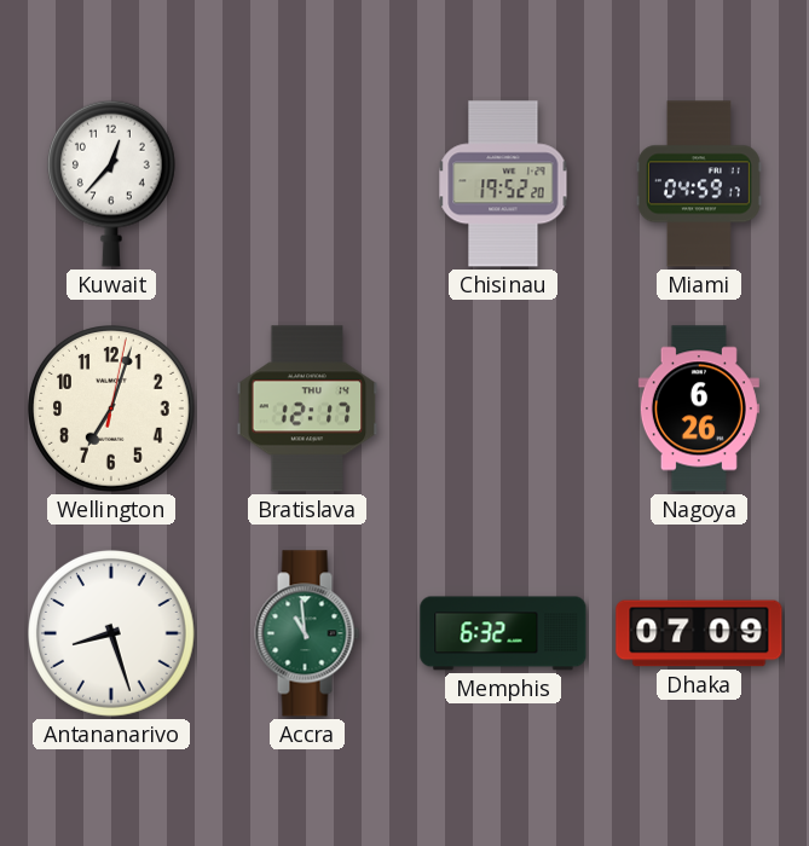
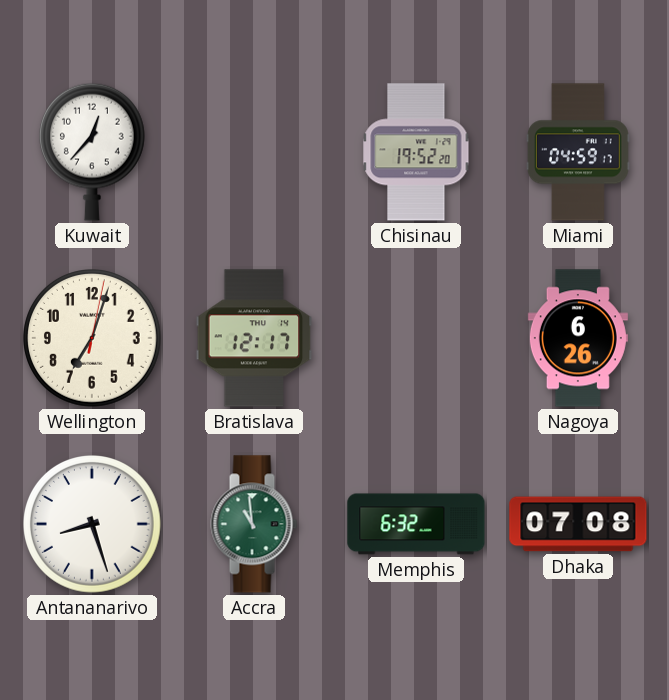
Dhaka: 07:09 -> 07:08
